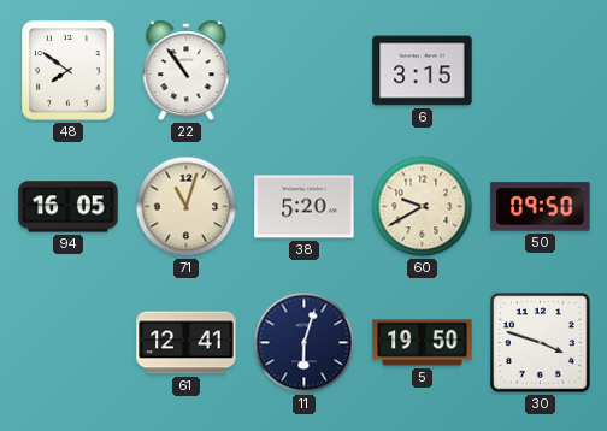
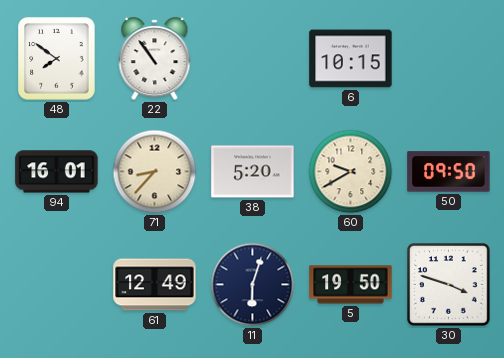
6: 3:15 -> 10:15
94: 16:05 -> 16:01
71: 11:03 -> 8:37
61: 12:41 -> 12:49
